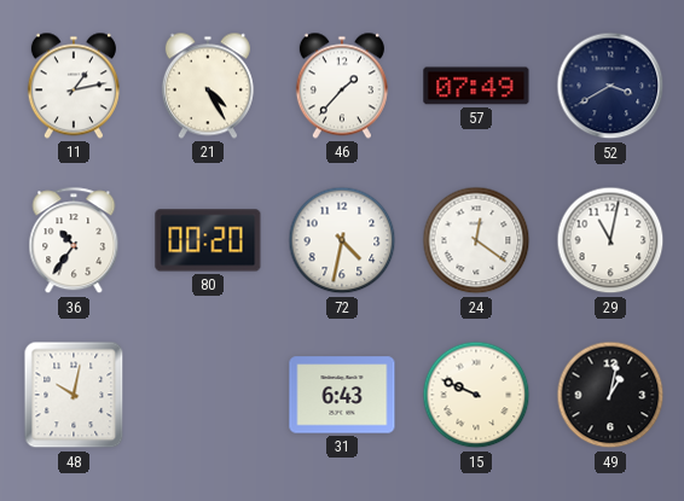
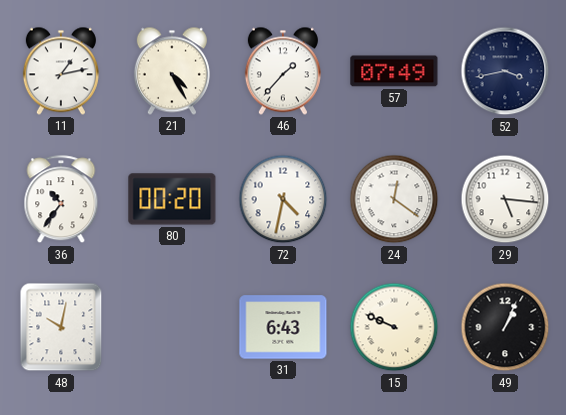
52: 3:40 -> 3:43
29: 11:02 -> 5:16
49: 1:02 -> 1:04
